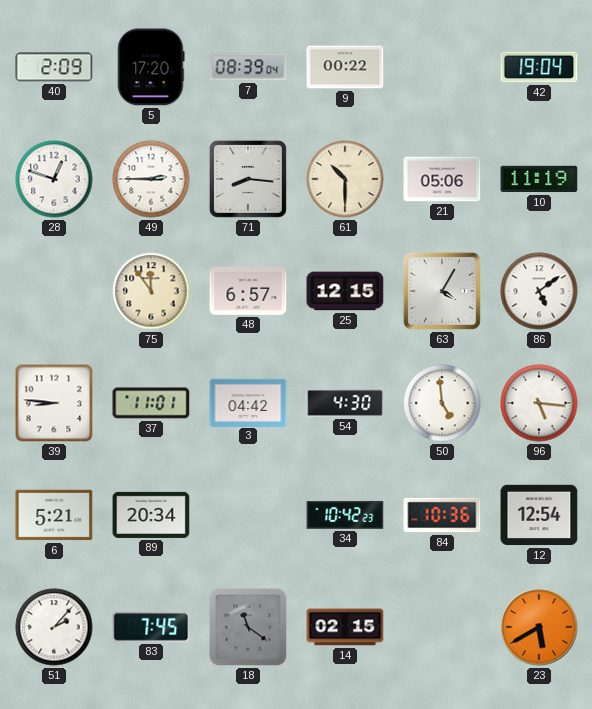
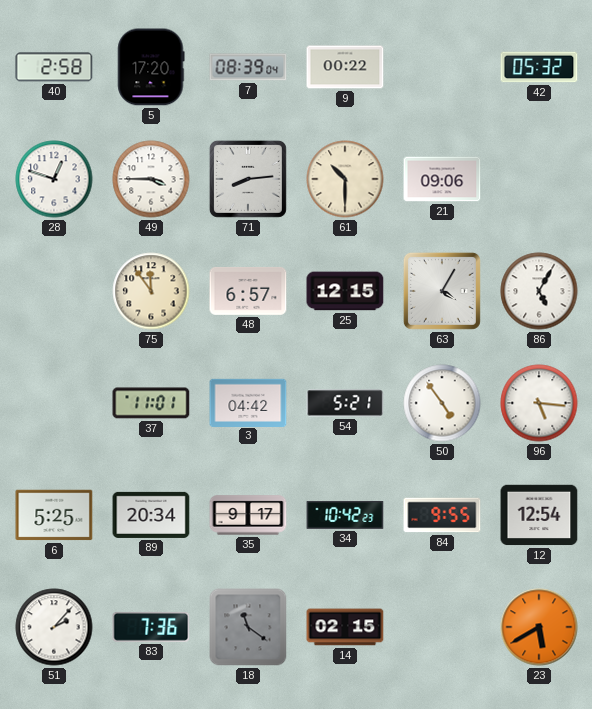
40: 2:09 -> 2:58
42: 19:04 -> 05:32
49: 2:45 -> 3:45
71: 8:16 -> 8:14
21: 05:06 -> 09:06
10: 11:19 -> none
86: 5:09 -> 5:05
39: 8:46 -> none
54: 4:30 -> 5:21
50: 4:59 -> 4:54
6: 5:21 -> 5:25
35: none -> 9:17
84: 10:36 -> 9:55
83: 7:45 -> 7:36
